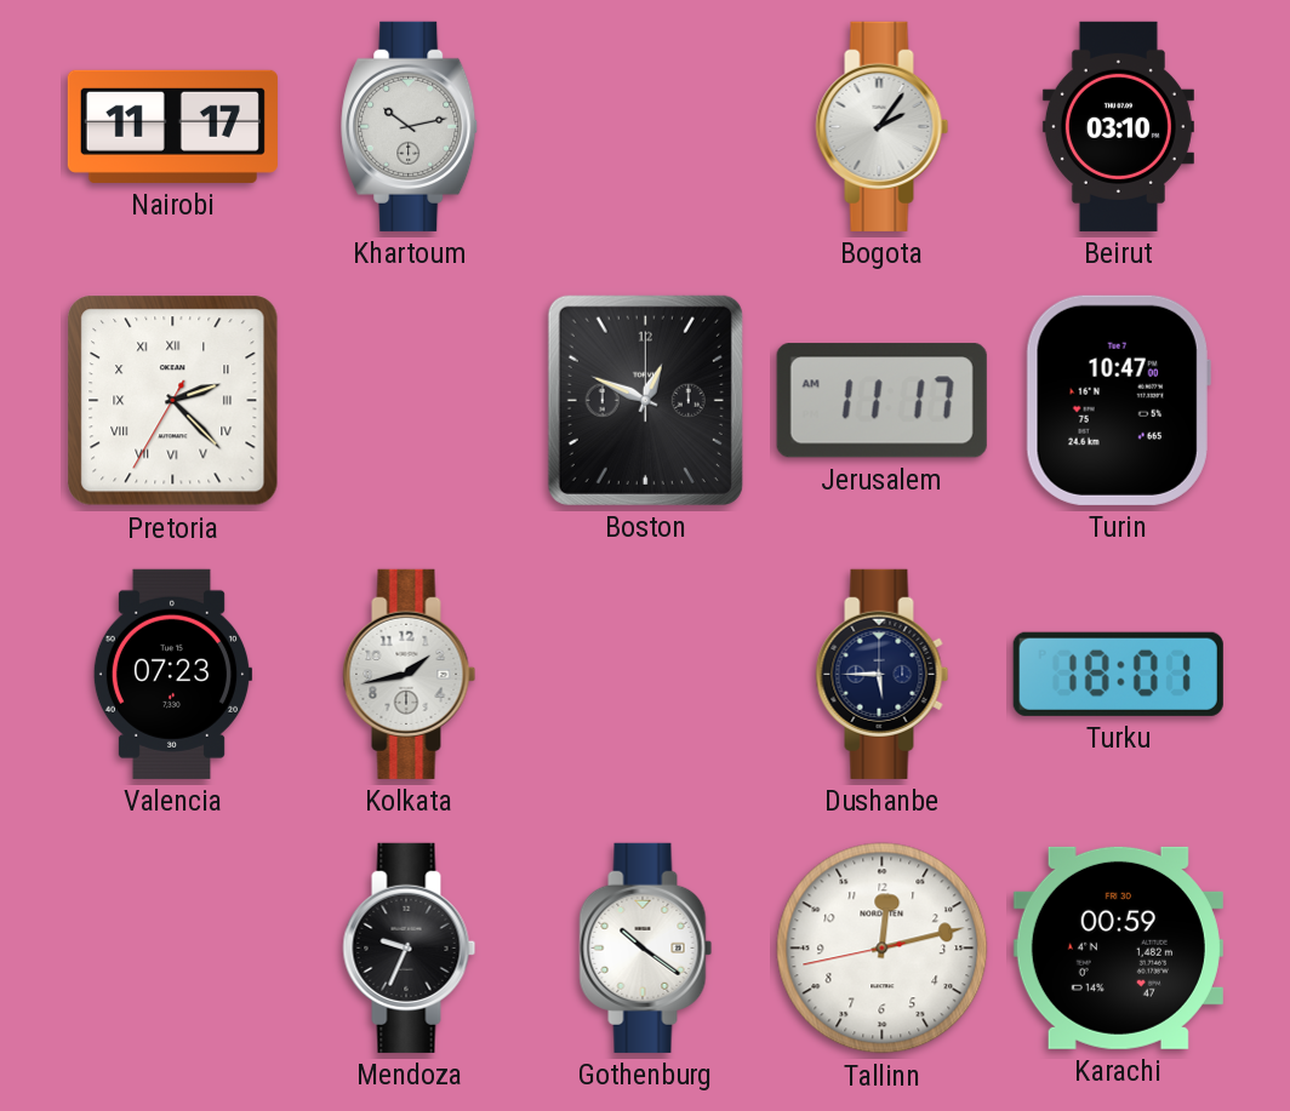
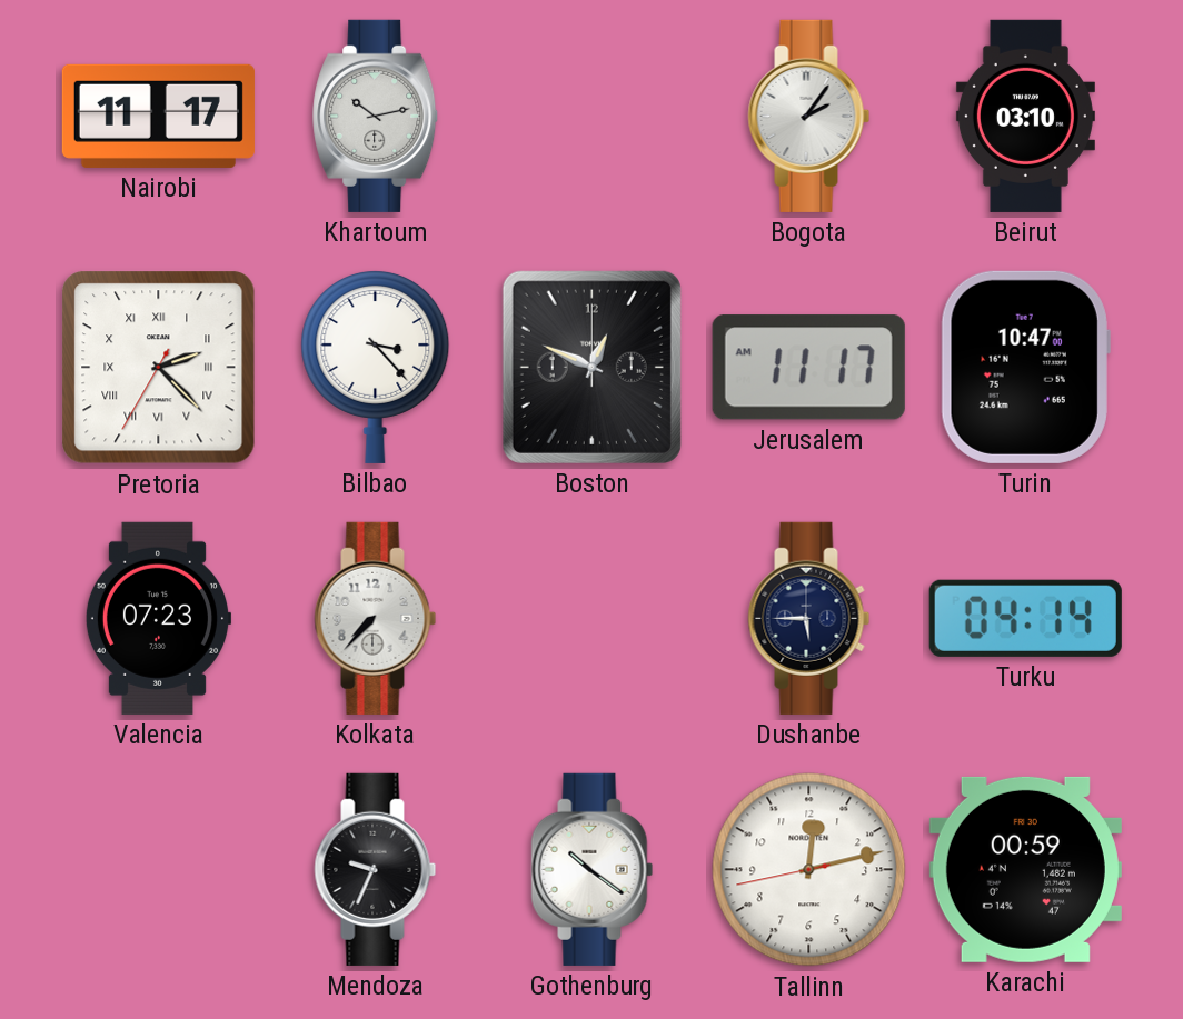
Bilbao: none -> 3:23
Kolkata: 1:43 -> 7:37
Turku: 18:01 -> 04:14
